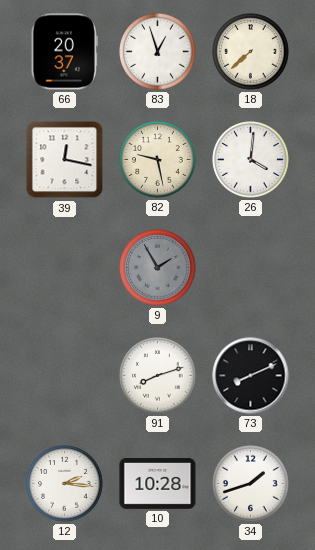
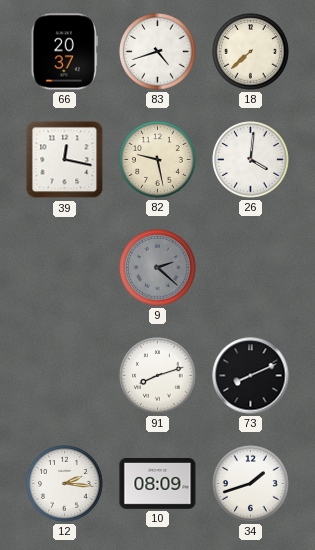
83: 12:57 -> 4:42
9: 1:55 -> 2:22
10: 10:28 -> 08:09
